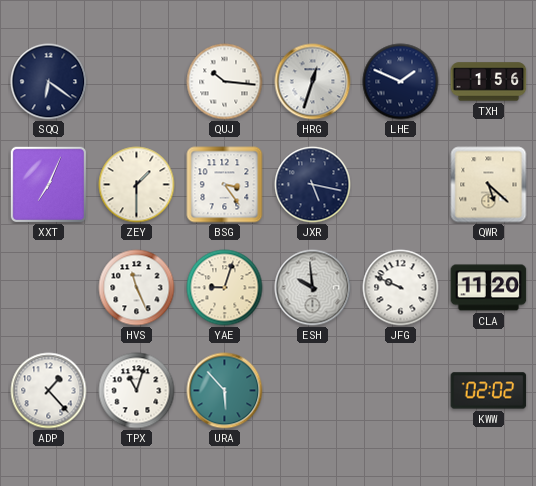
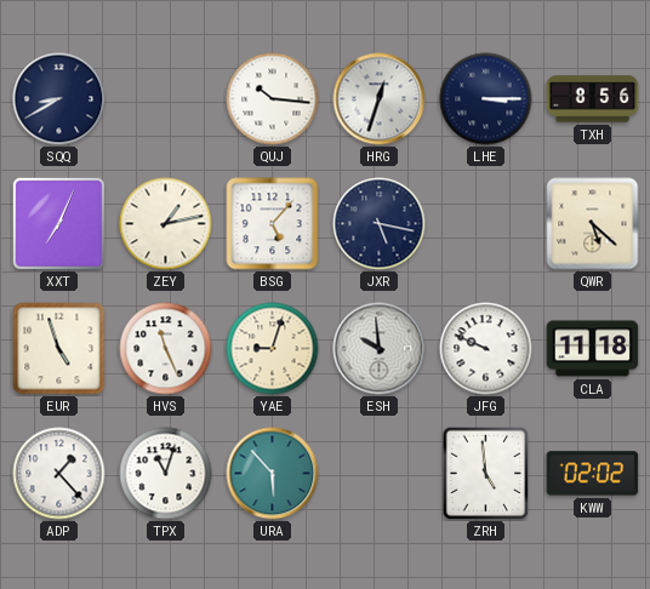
SQQ: 6:21 -> 8:40
LHE: 1:49 -> 3:15
TXH: 1:56 -> 8:56
ZEY: 1:30 -> 1:13
BSG: 3:24 -> 5:07
EUR: none -> 4:57
CLA: 11:20 -> 11:18
ZRH: none -> 4:59
